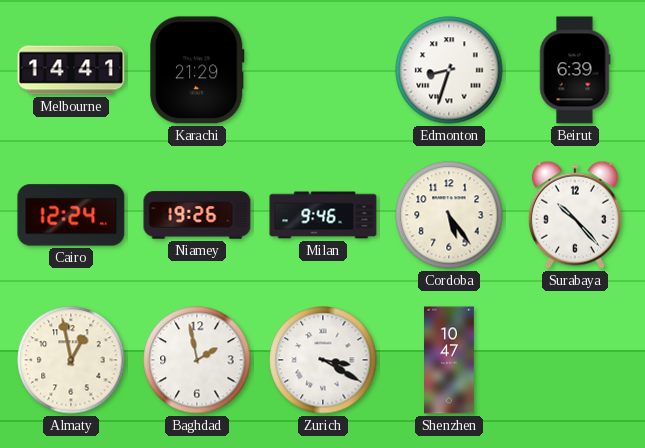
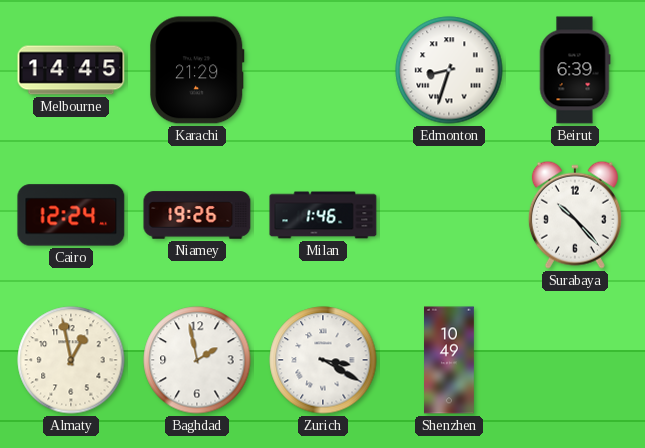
Melbourne: 14:41 -> 14:45
Milan: 9:46 -> 1:46
Cordoba: 5:24 -> none
Shenzhen: 10:47 -> 10:49
